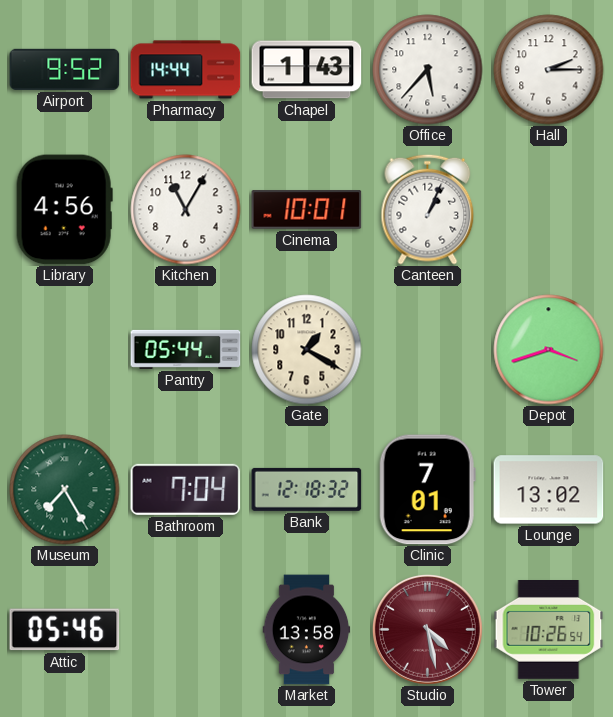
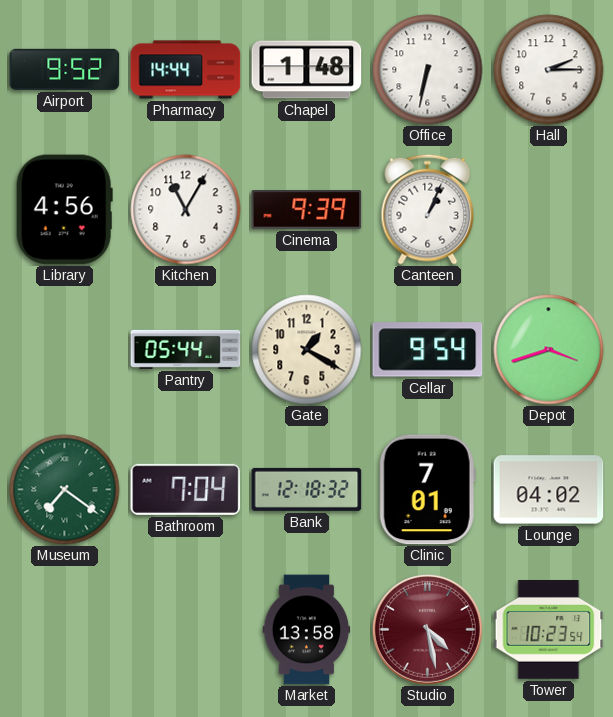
Chapel: 1:43 -> 1:48
Office: 5:37 -> 6:32
Cinema: 10:01 -> 9:39
Cellar: none -> 9:54
Museum: 7:25 -> 7:21
Lounge: 13:02 -> 04:02
Attic: 05:46 -> none
Tower: 10:26 -> 10:23
